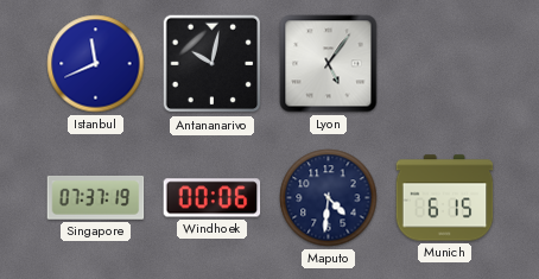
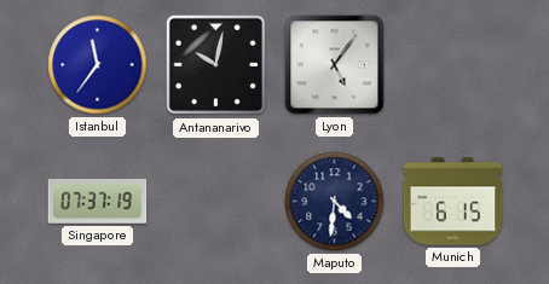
Istanbul: 11:41 -> 11:36
Windhoek: 00:06 -> none
